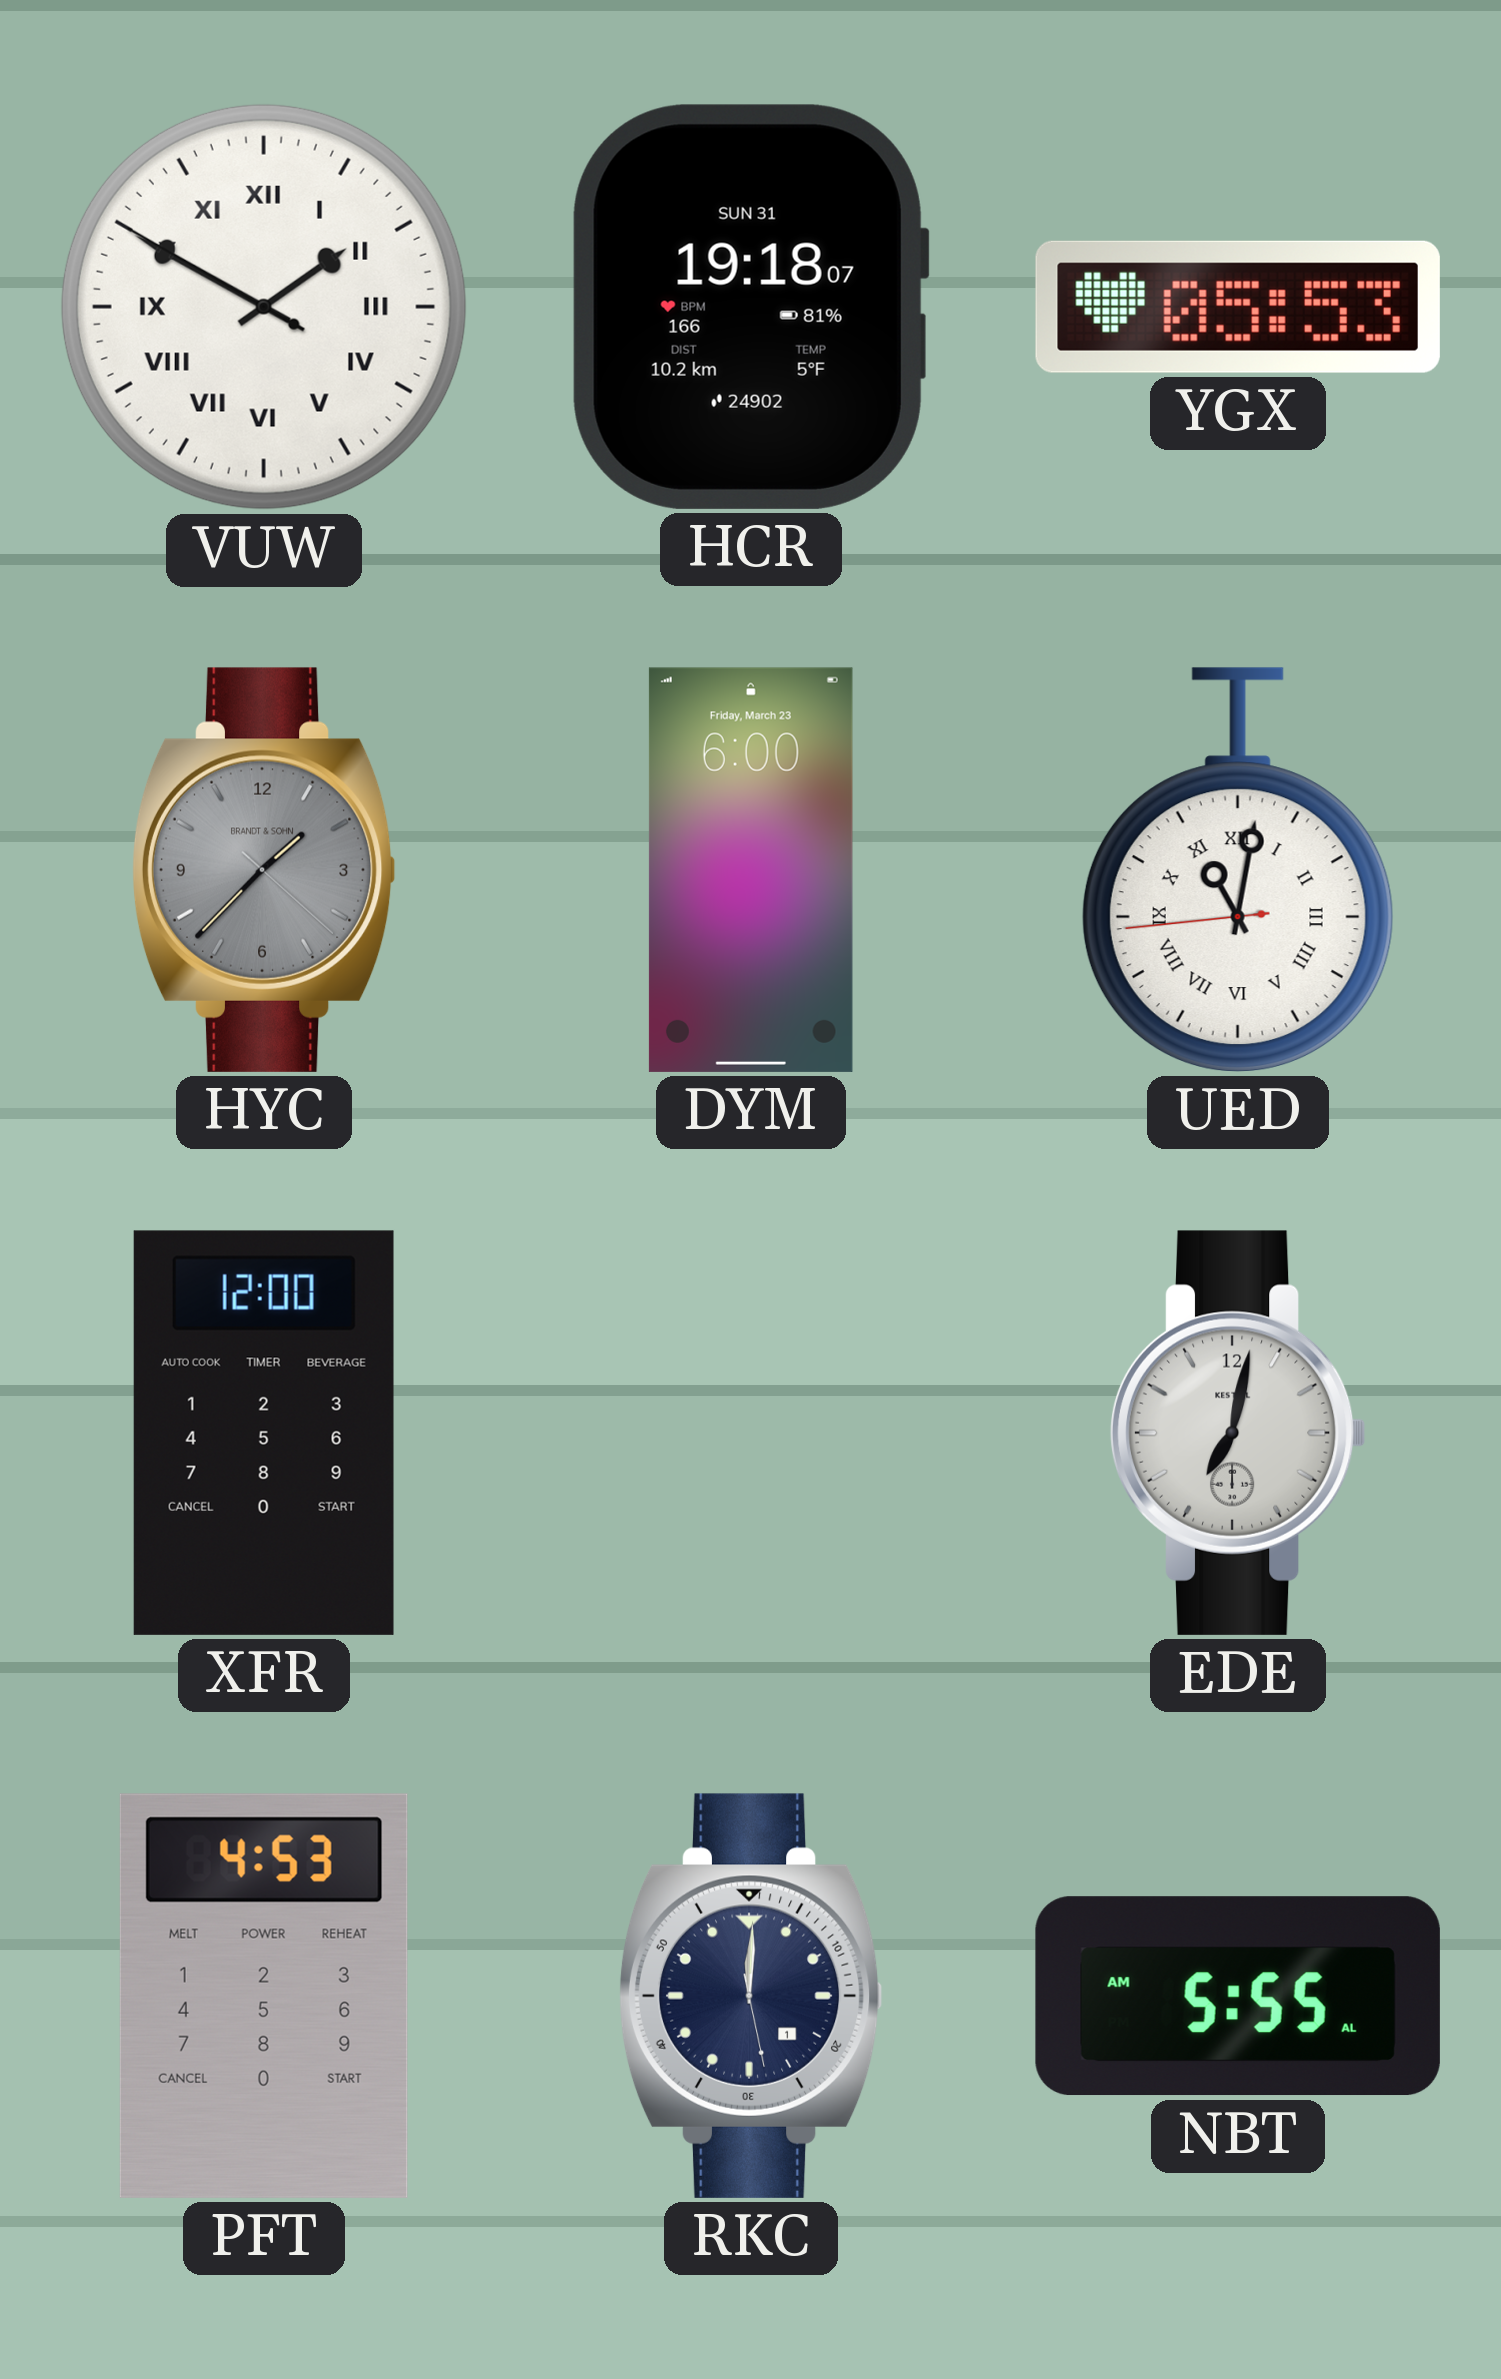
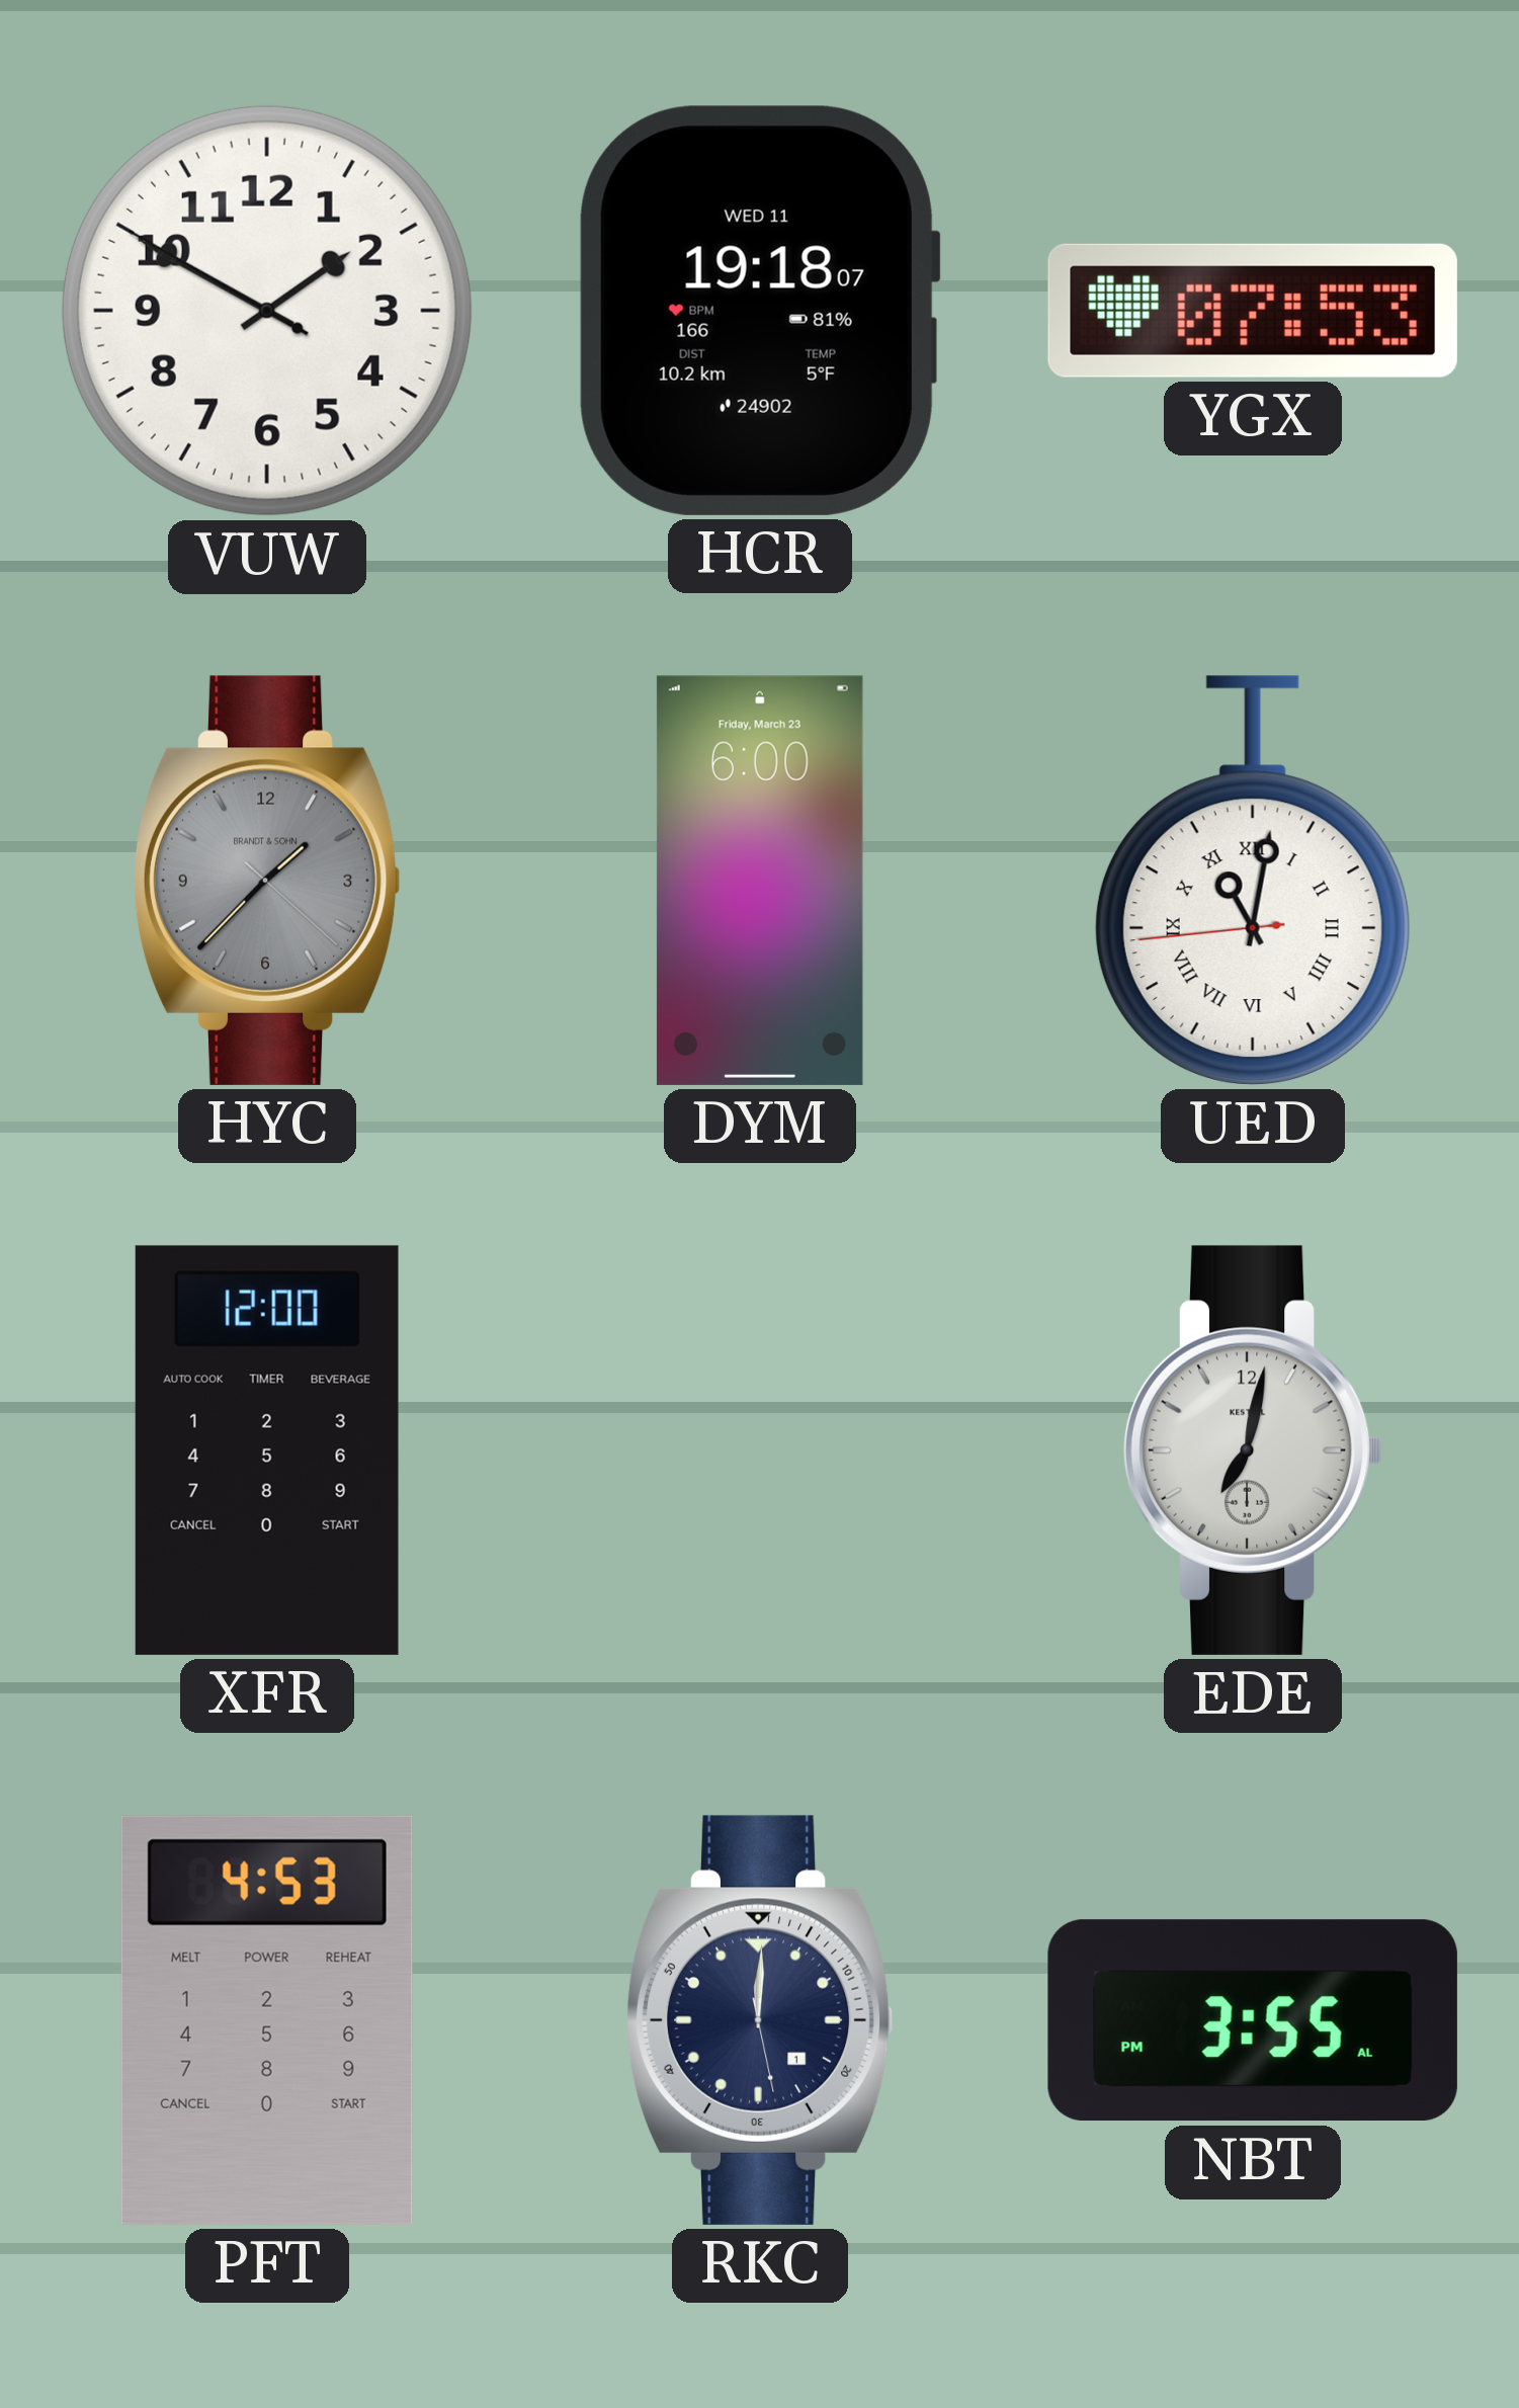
VUW numerals: Roman -> Arabic
HCR date: SUN 31 -> WED 11
YGX: 05:53 -> 07:53
NBT: 5:55 -> 3:55
